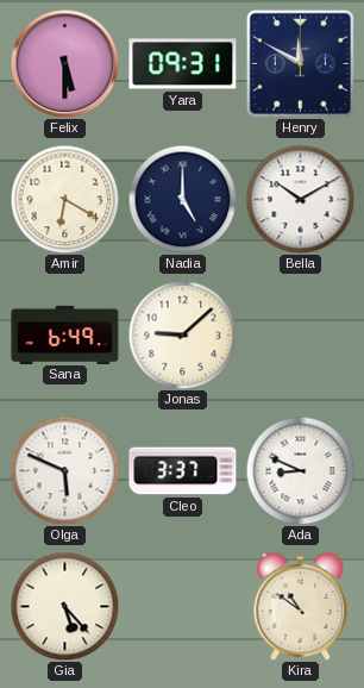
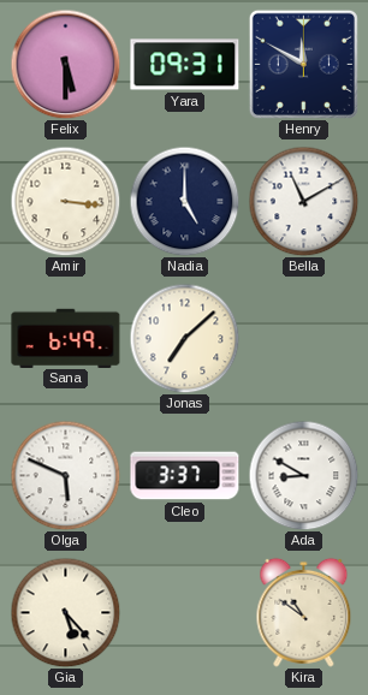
Amir: 6:20 -> 3:16
Bella: 10:10 -> 11:10
Jonas: 9:08 -> 7:08
Ada: 8:49 -> 8:50
